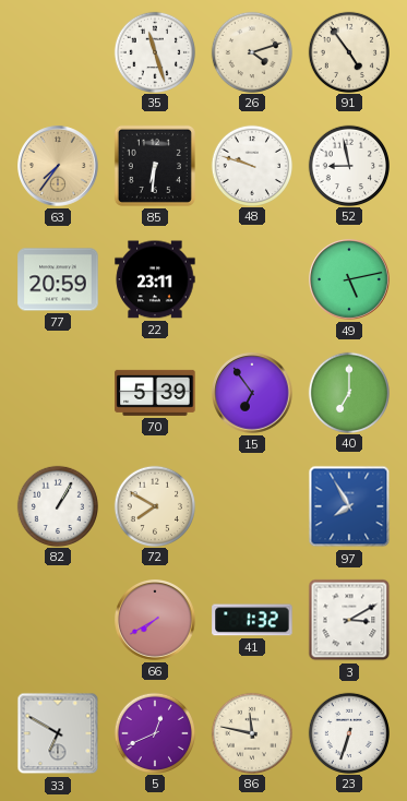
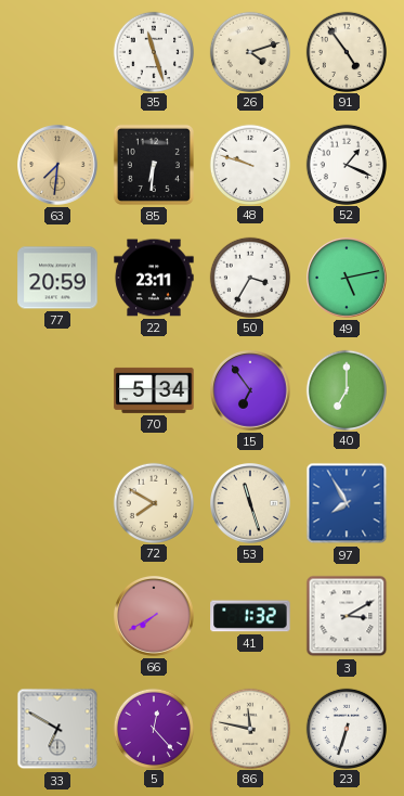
63: 7:36 -> 7:31
52: 8:58 -> 1:19
50: none -> 3:35
70: 5:39 -> 5:34
82: 1:05 -> none
53: none -> 11:27
5: 12:41 -> 12:23
